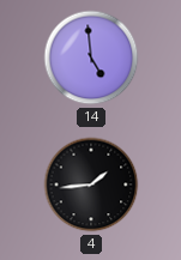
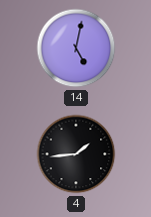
14: 4:59 -> 5:02
